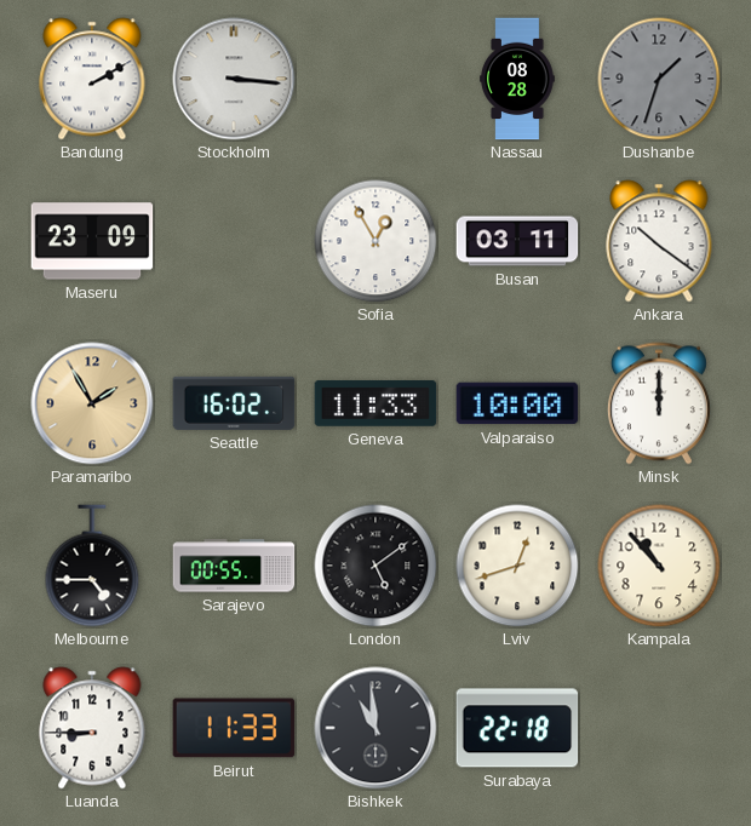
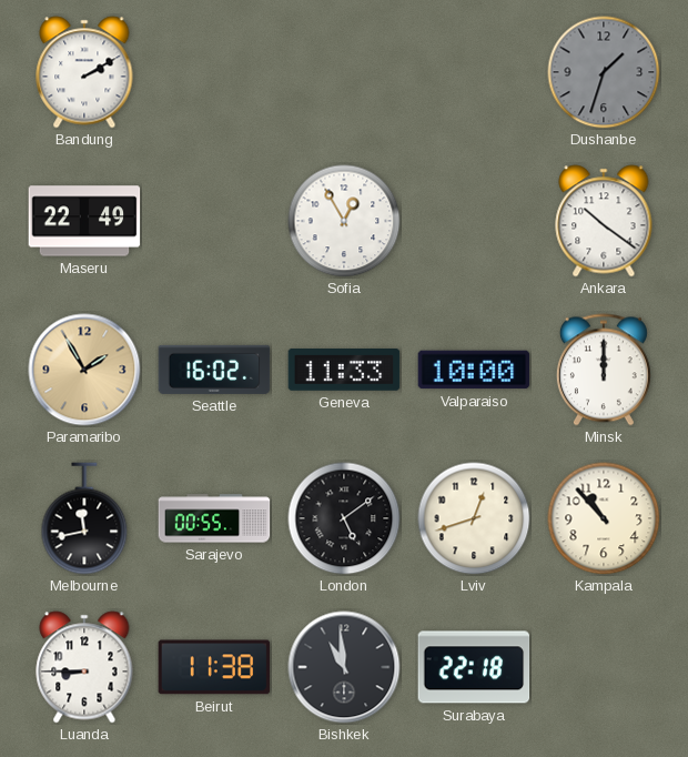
Stockholm: 3:16 -> none
Nassau: 08:28 -> none
Maseru: 23:09 -> 22:49
Busan: 03:11 -> none
Melbourne: 4:45 -> 11:43
Beirut: 11:33 -> 11:38
